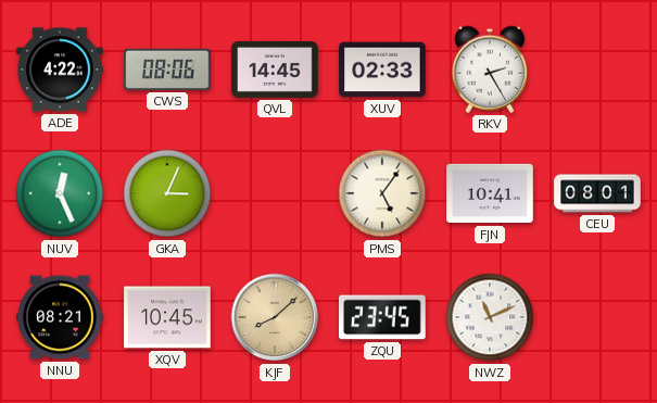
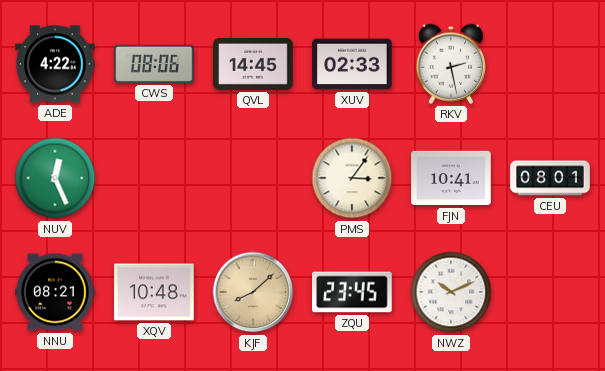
RKV: 2:25 -> 2:28
GKA: 3:04 -> none
PMS: 5:06 -> 3:06
XQV: 10:45 -> 10:48
NWZ: 11:11 -> 10:11
